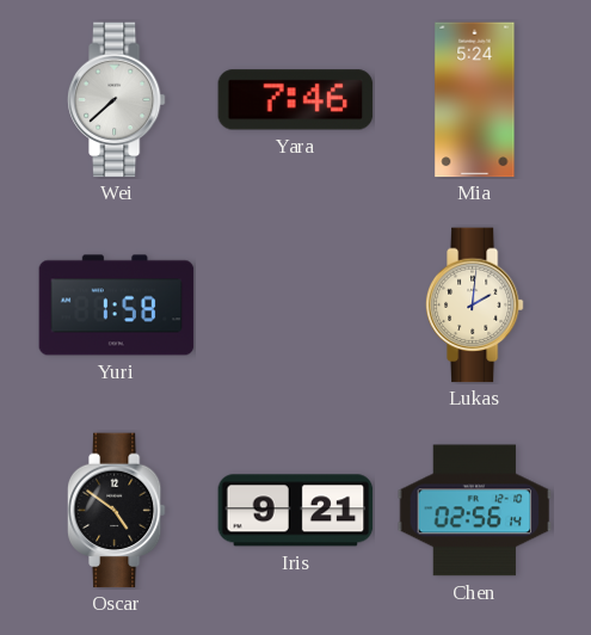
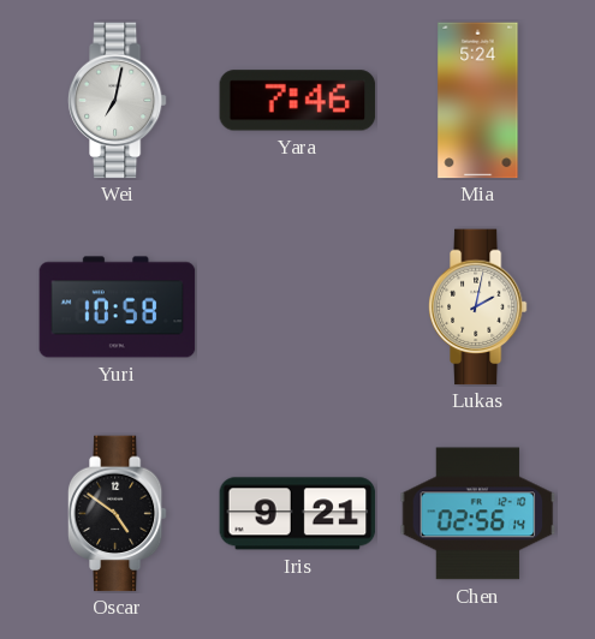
Wei: 7:38 -> 7:02
Yuri: 1:58 -> 10:58
Lukas: 2:01 -> 2:02
